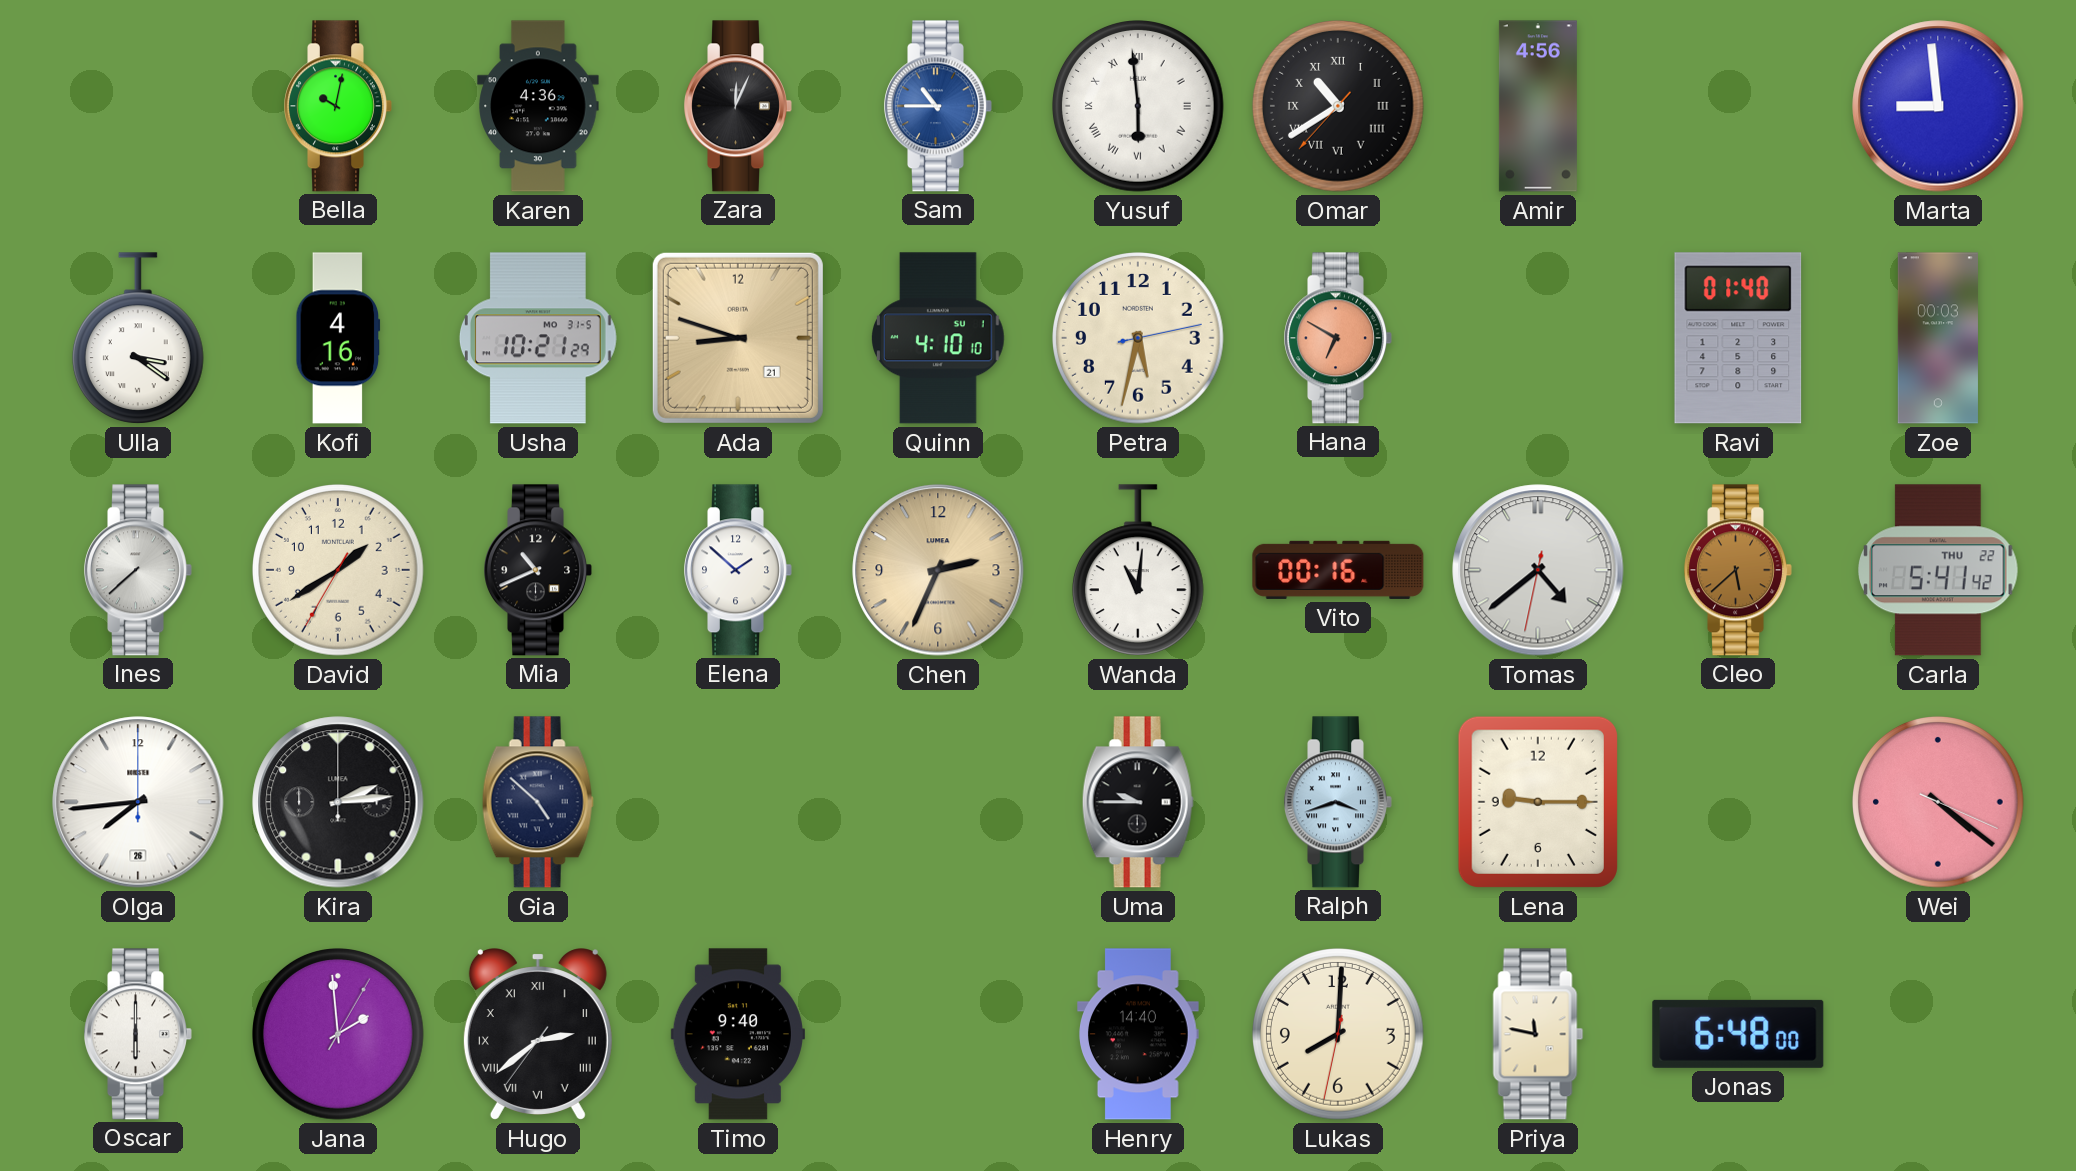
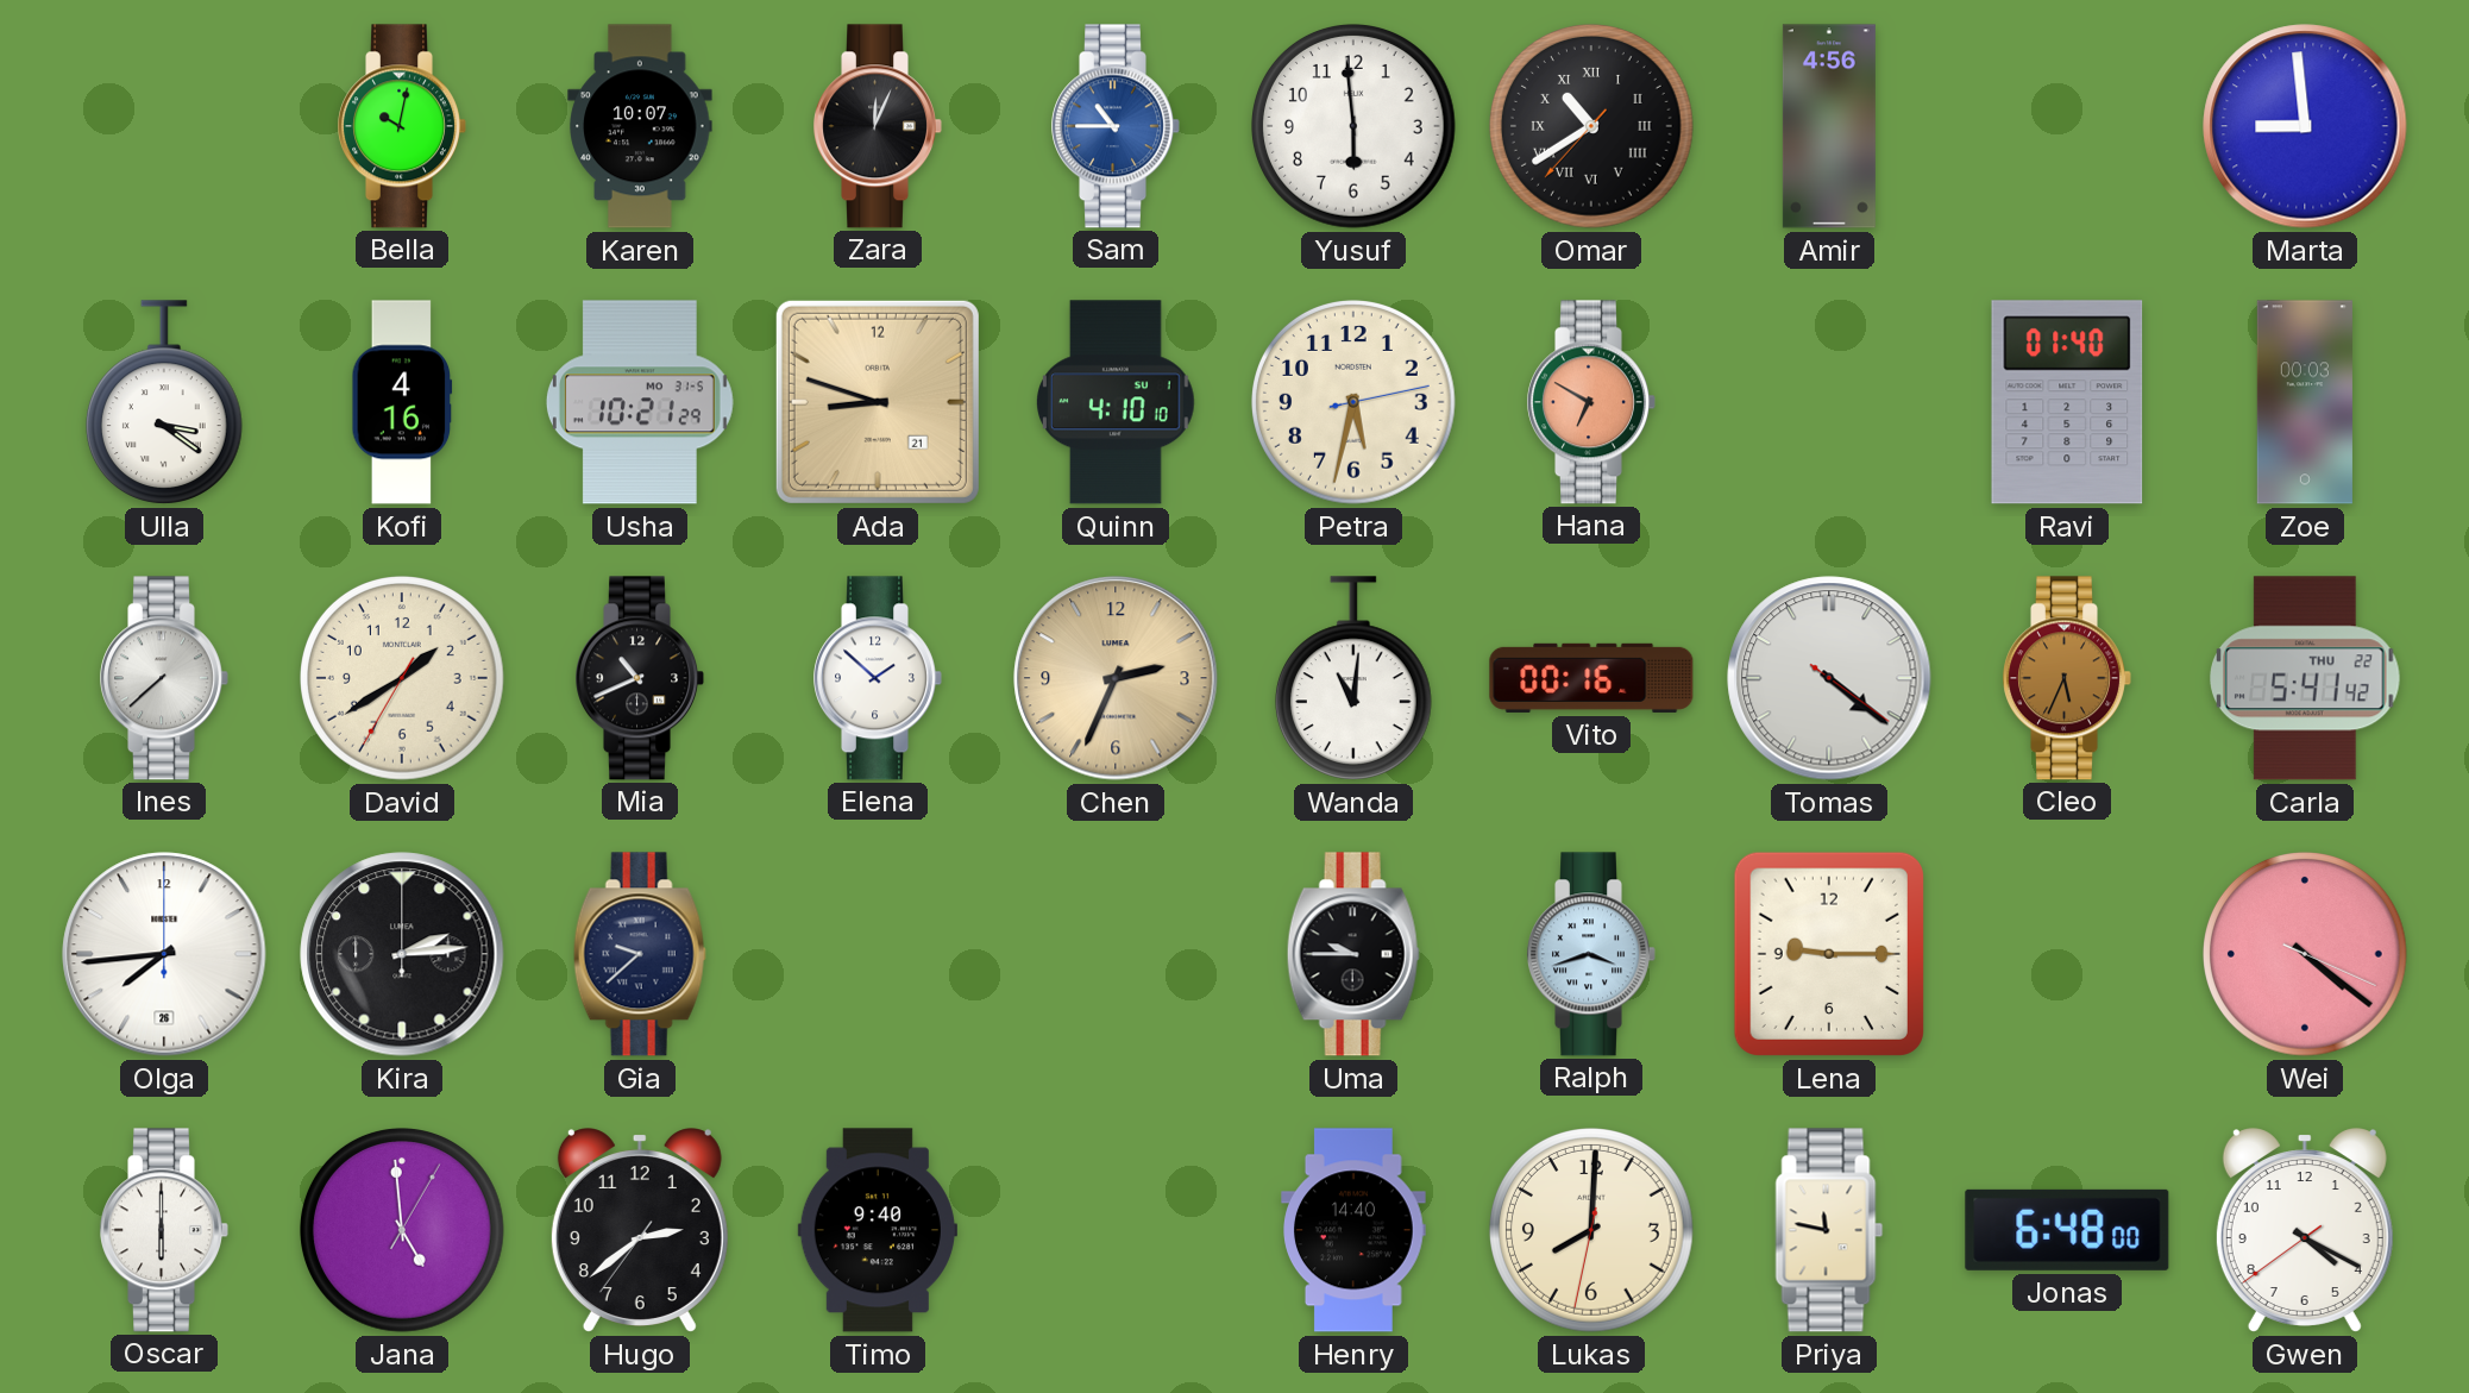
Karen: 4:36 -> 10:07
Yusuf numerals: Roman -> Arabic
Tomas: 4:38 -> 4:21
Cleo: 5:38 -> 5:34
Gia: 4:52 -> 9:38
Jana: 1:59 -> 4:59
Hugo numerals: Roman -> Arabic
Gwen: none -> 4:19
